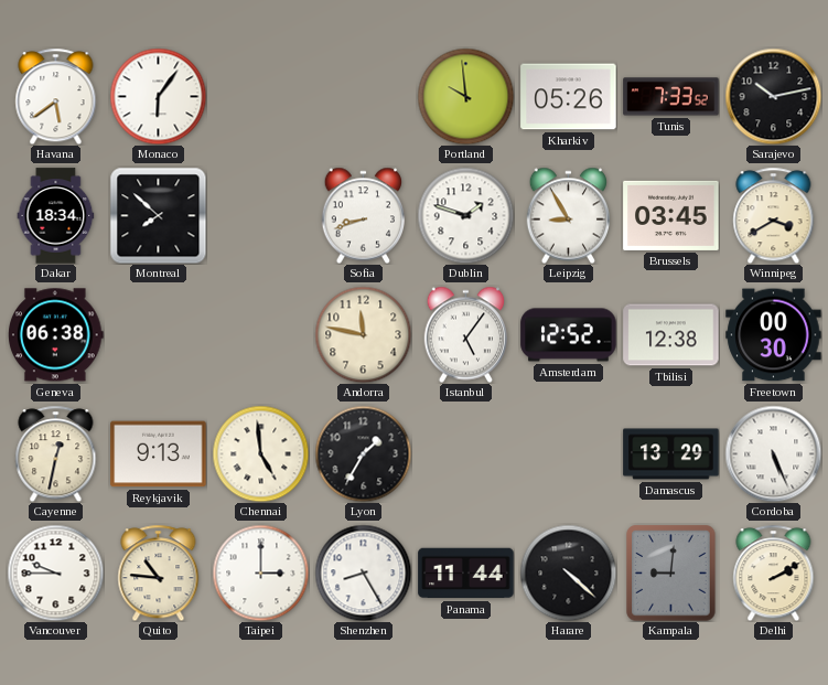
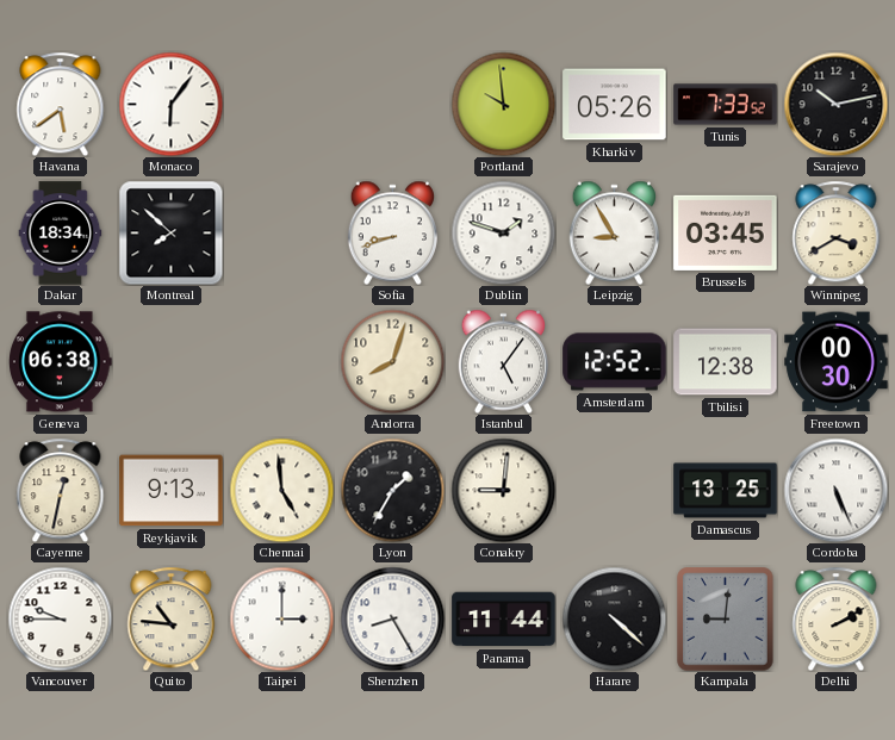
Andorra: 11:47 -> 8:03
Conakry: none -> 9:01
Damascus: 13:29 -> 13:25
